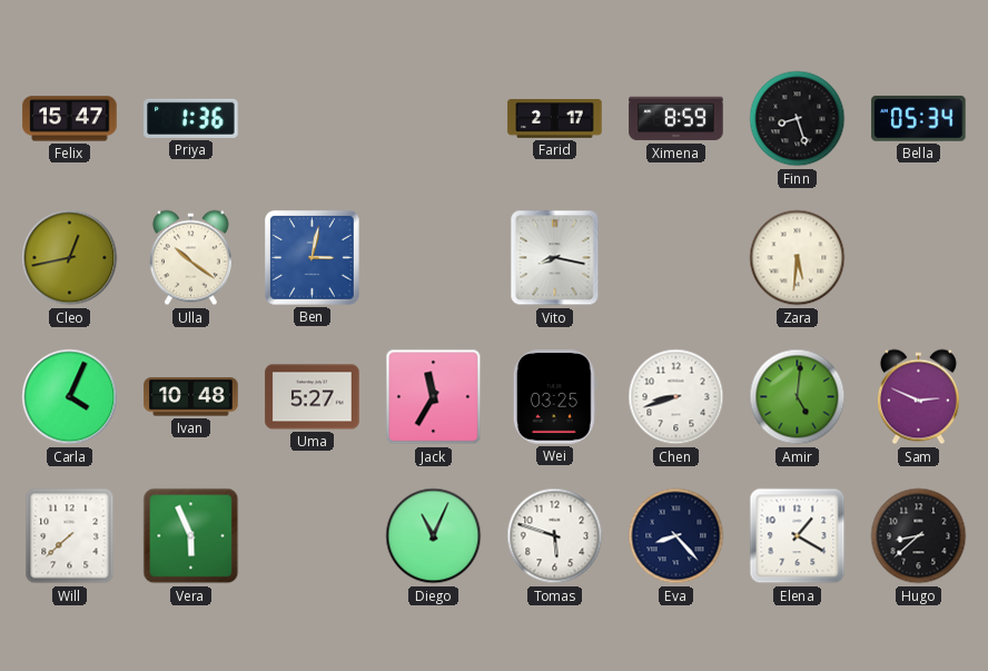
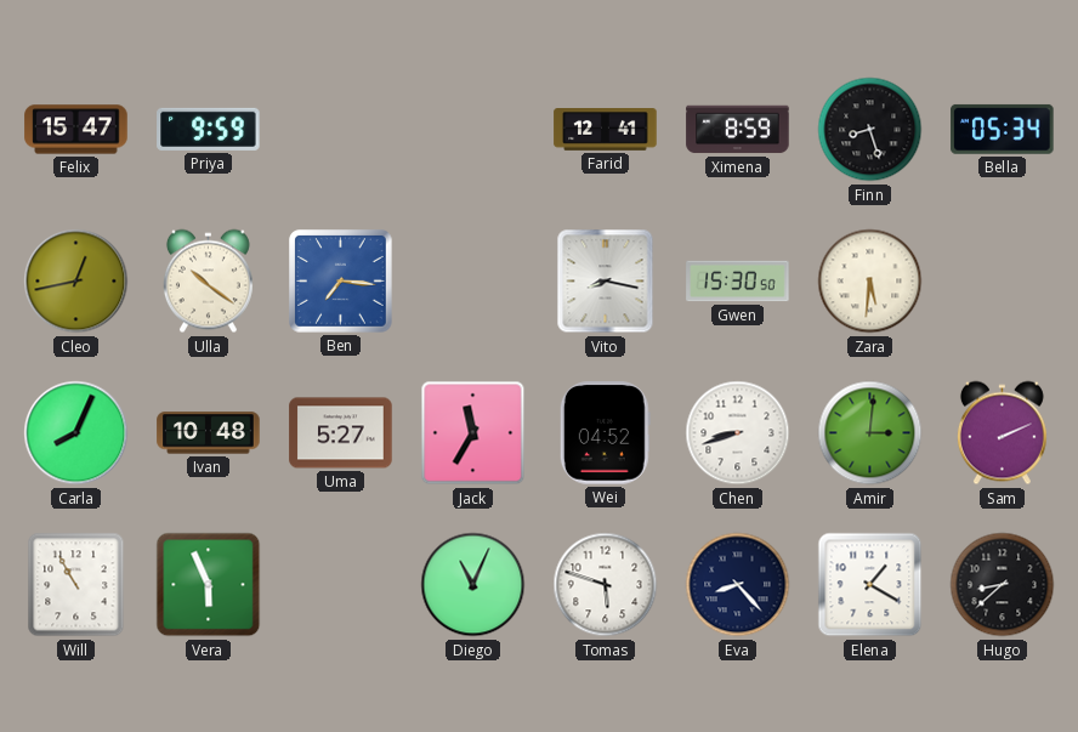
Priya: 1:36 -> 9:59
Farid: 2:17 -> 12:41
Ben: 3:02 -> 7:16
Gwen: none -> 15:30
Carla: 4:04 -> 8:04
Wei: 03:25 -> 04:52
Amir: 5:01 -> 3:01
Sam: 2:49 -> 2:11
Will: 7:38 -> 10:55
